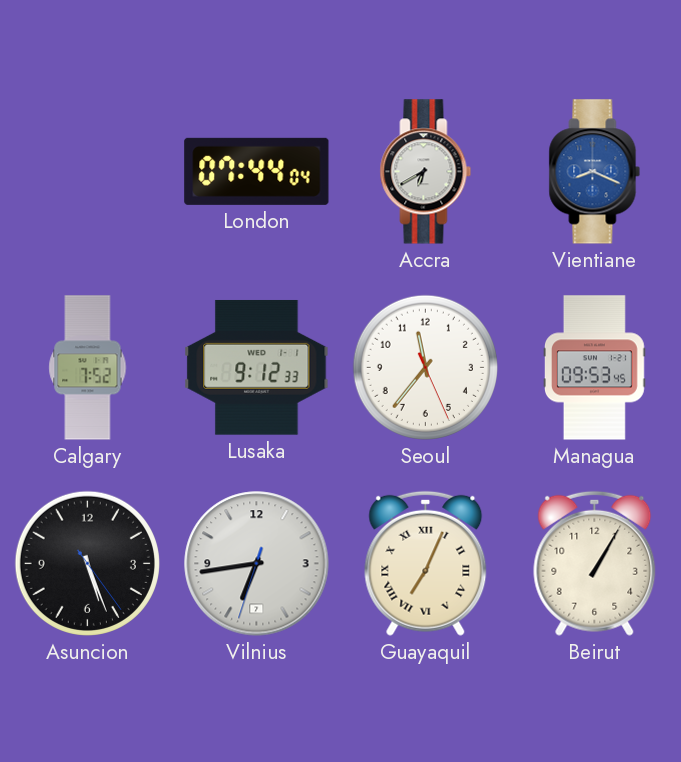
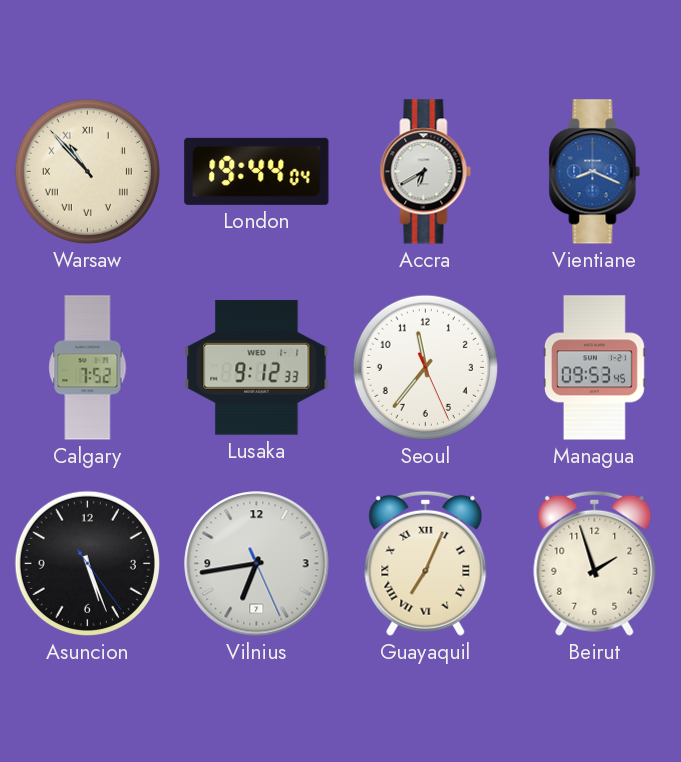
Warsaw: none -> 10:53
London: 07:44 -> 19:44
Vilnius: 6:43:33 -> 6:43:26
Beirut: 1:05 -> 1:57
